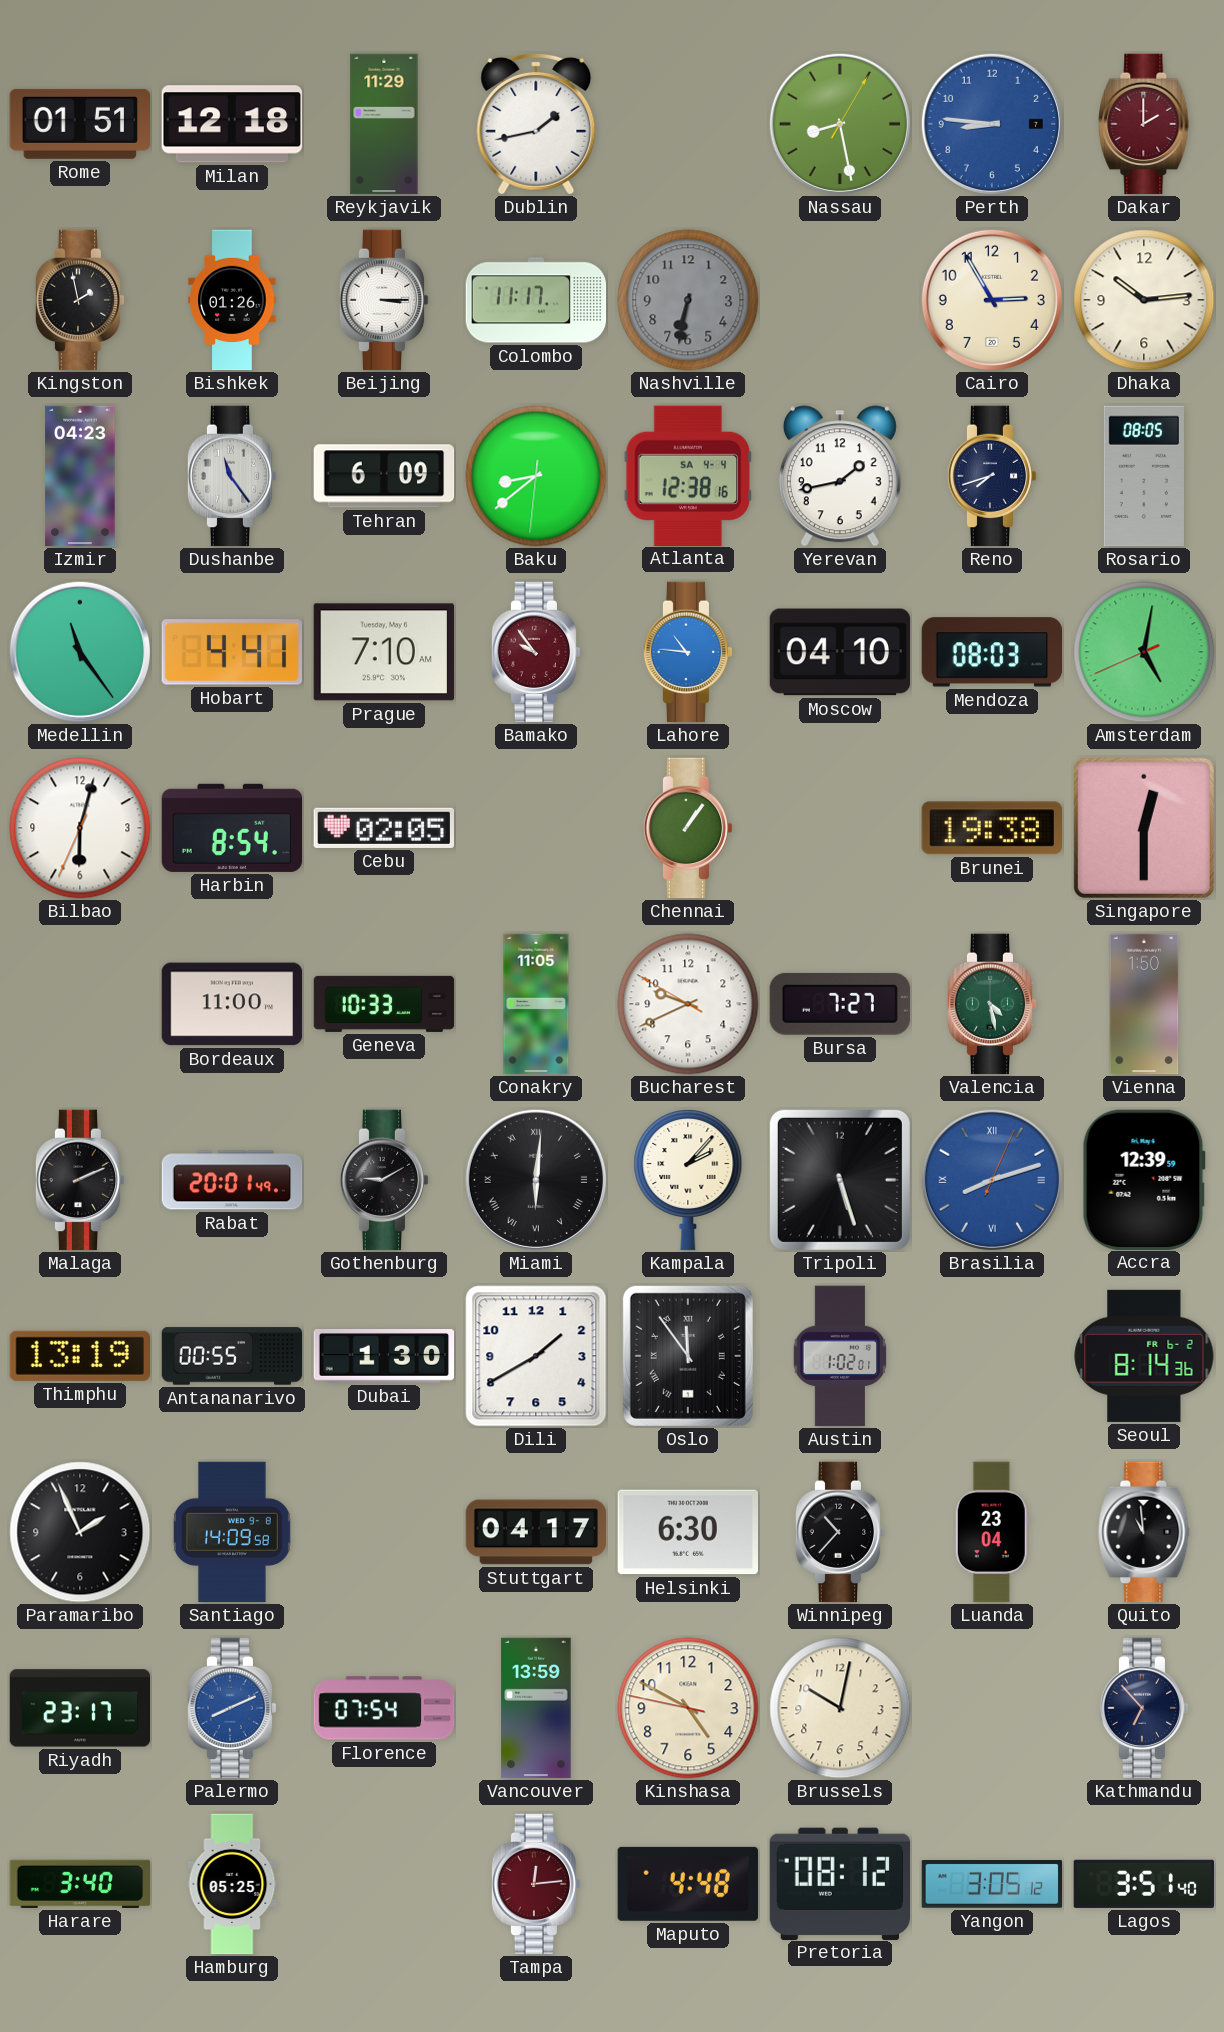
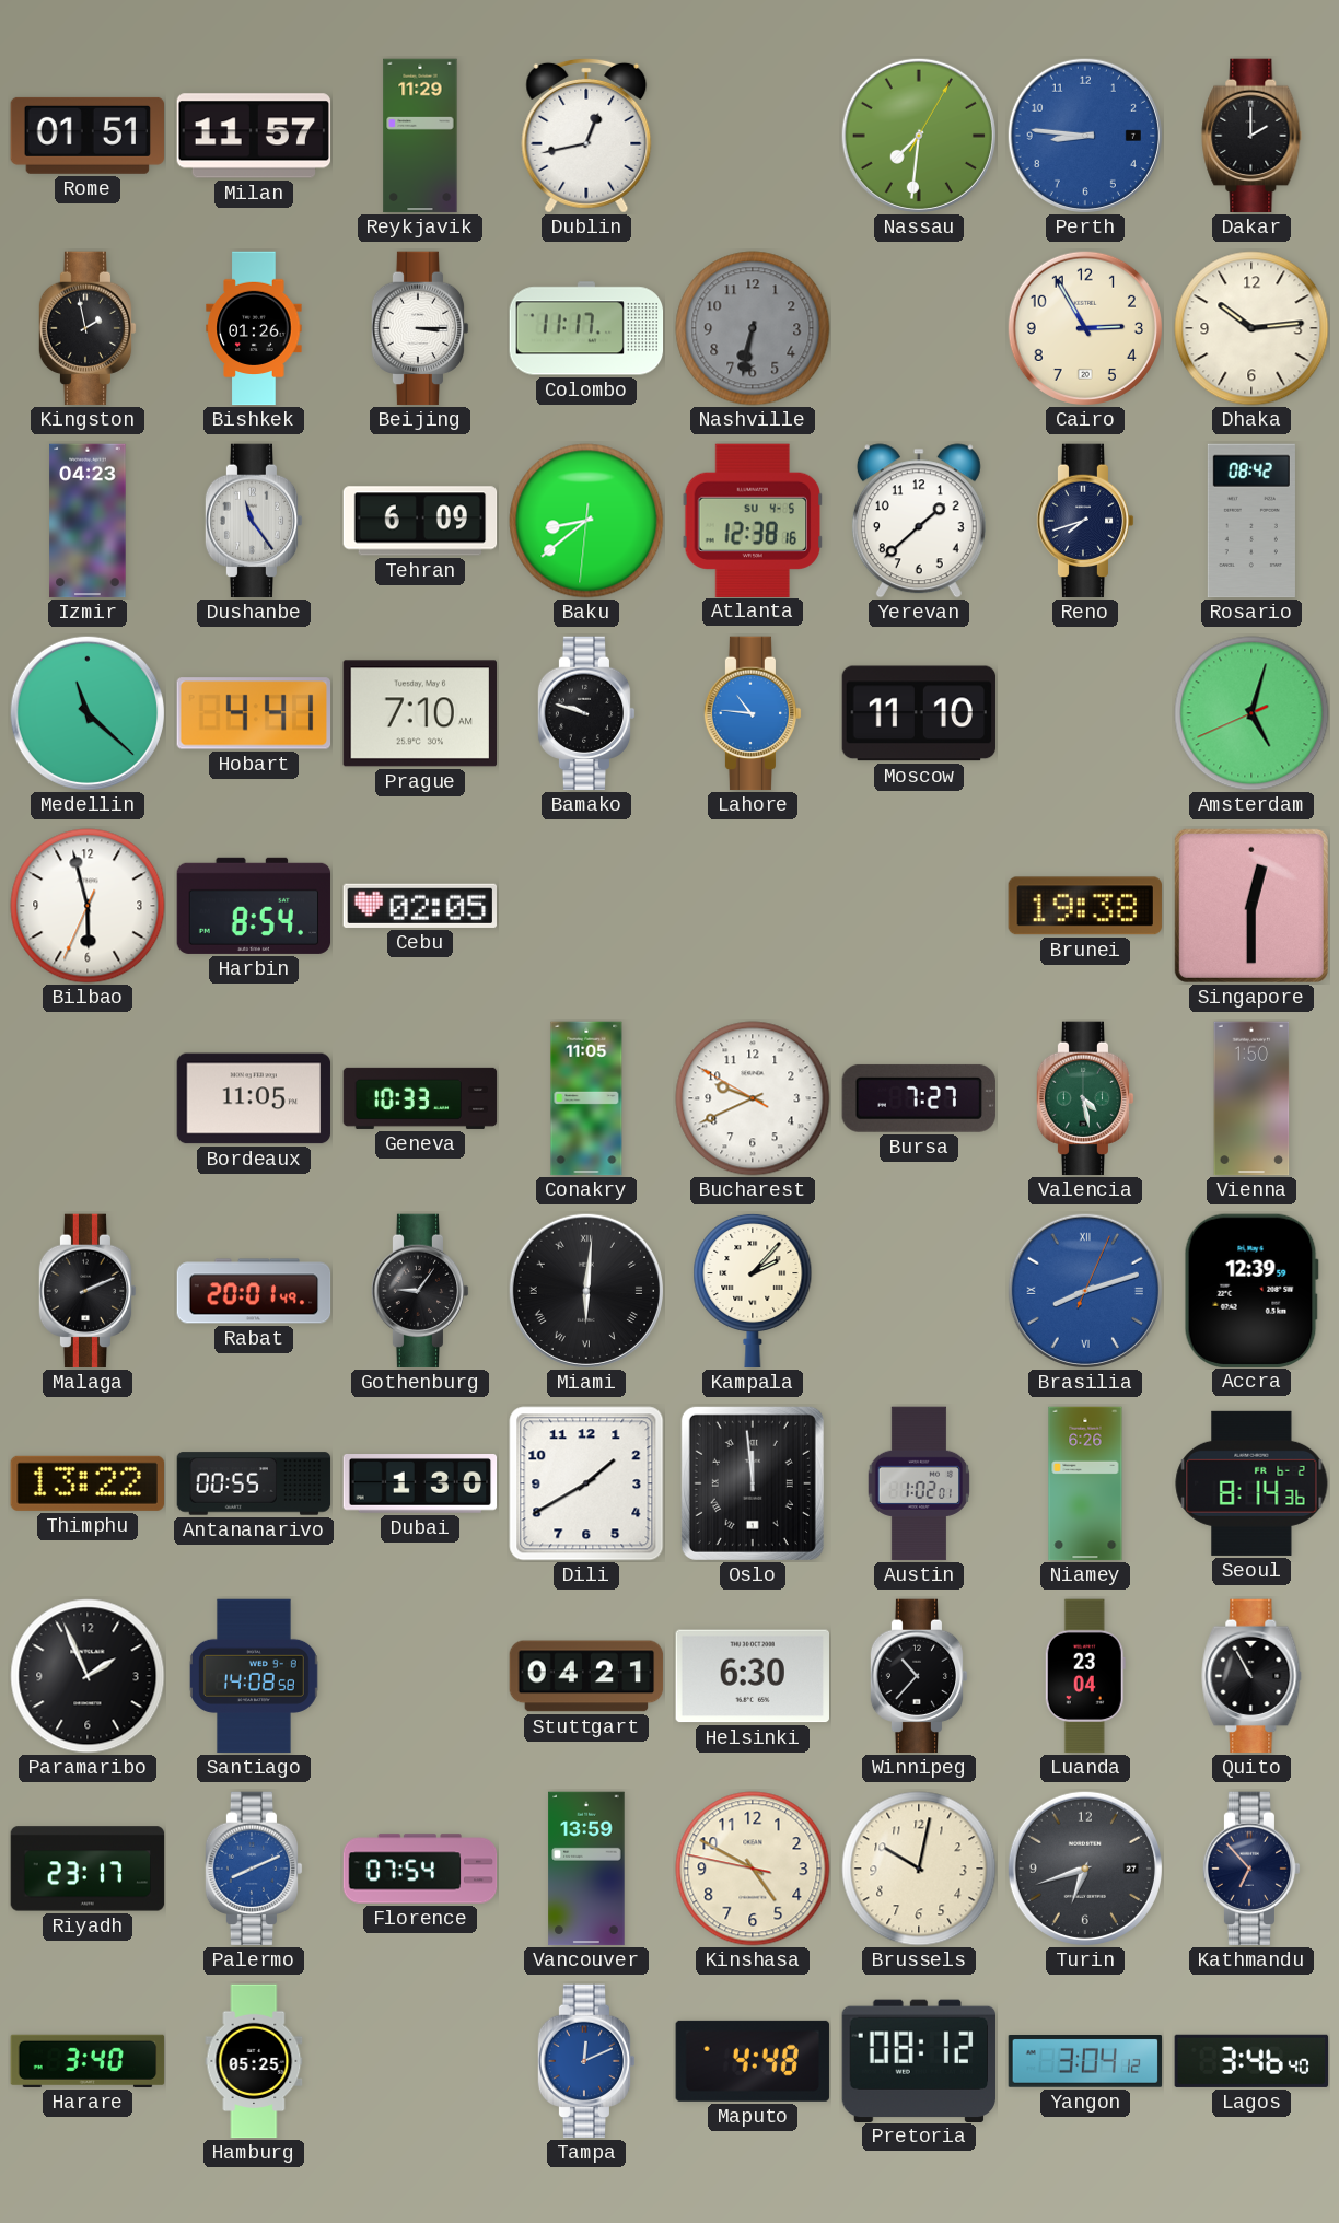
Milan: 12:18 -> 11:57
Dublin: 1:43 -> 12:43
Nassau: 8:28 -> 7:31
Dakar dial: burgundy -> black
Atlanta date: SA 4-4 -> SU 4-5
Yerevan: 1:43 -> 1:38
Rosario: 08:05 -> 08:42
Medellin: 11:24 -> 11:22
Bamako: 9:54 -> 9:48
Bamako dial: burgundy -> black
Moscow: 04:10 -> 11:10
Mendoza: 08:03 -> none
Amsterdam: 5:01 -> 5:02
Bilbao: 6:02 -> 5:57
Chennai: 1:06 -> none
Bordeaux: 11:00 -> 11:05
Gothenburg: 9:10 -> 9:06
Tripoli: 5:27 -> none
Thimphu: 13:19 -> 13:22
Oslo: 11:54 -> 11:59
Niamey: none -> 6:26
Santiago: 14:09 -> 14:08
Stuttgart: 04:17 -> 04:21
Quito: 10:59 -> 10:55
Turin: none -> 6:42
Tampa: 12:14 -> 12:11
Tampa dial: burgundy -> blue
Yangon: 3:05 -> 3:04
Lagos: 3:51 -> 3:46
